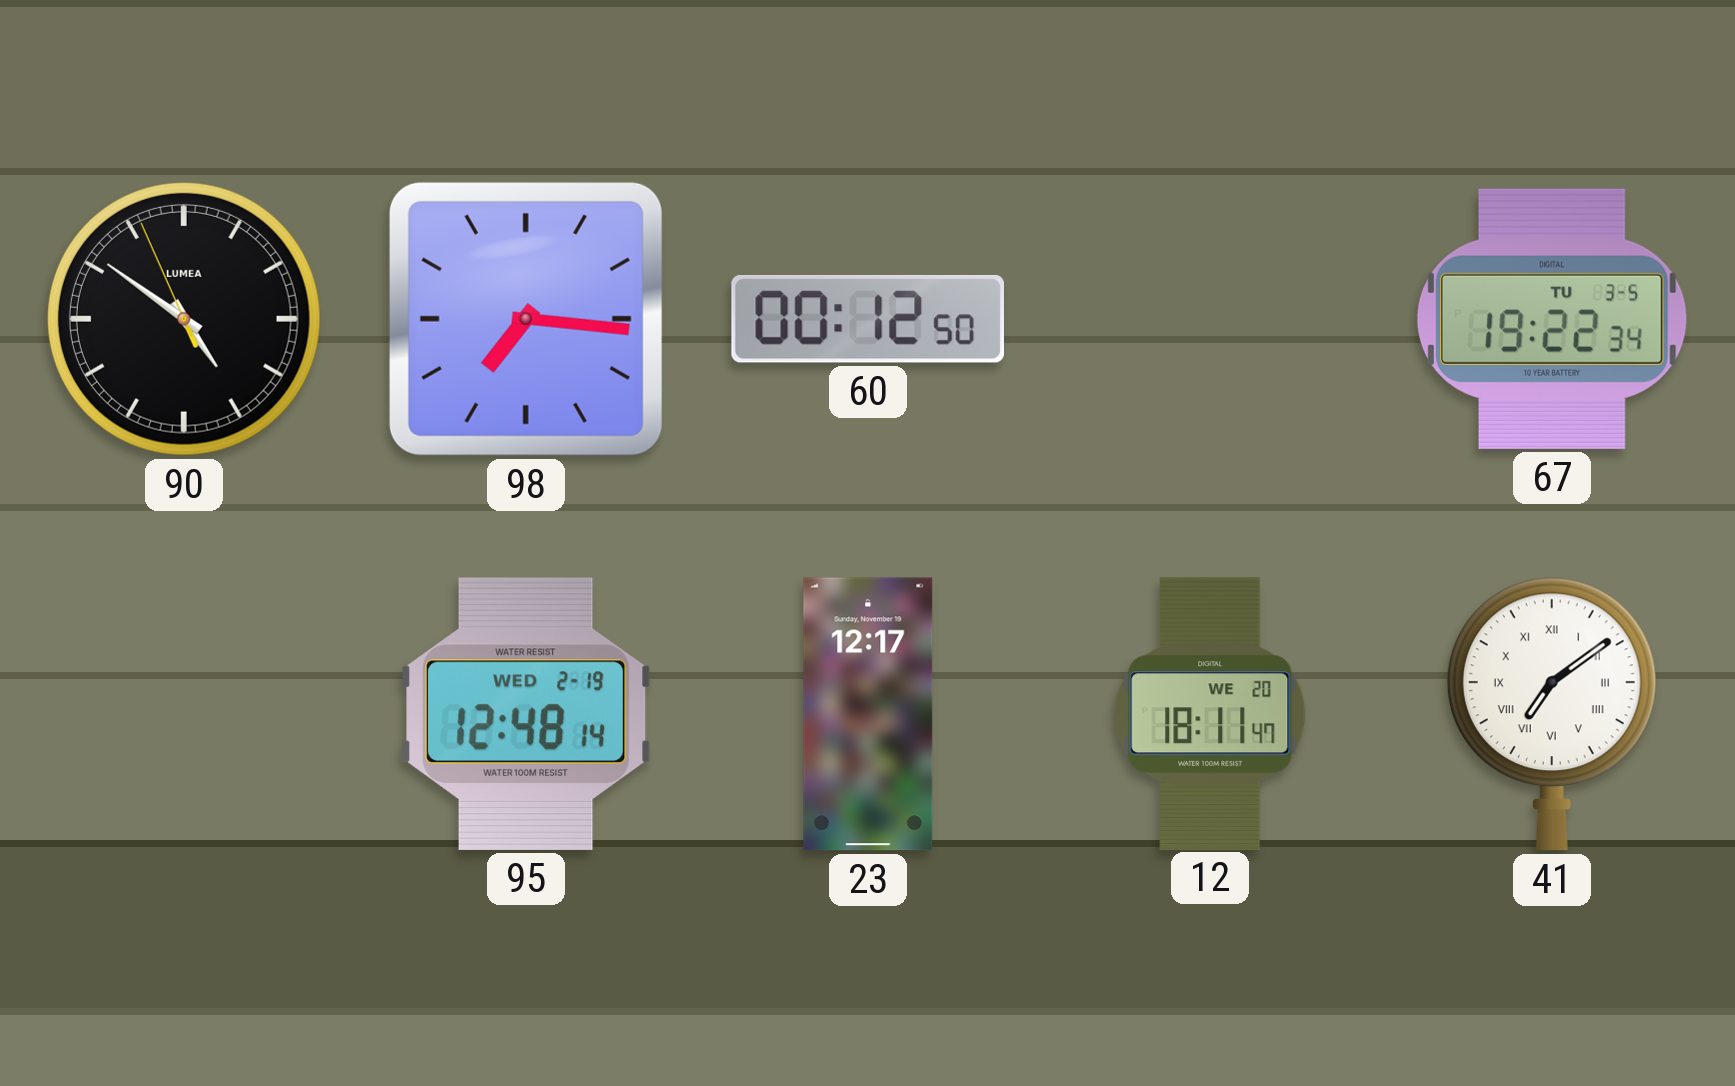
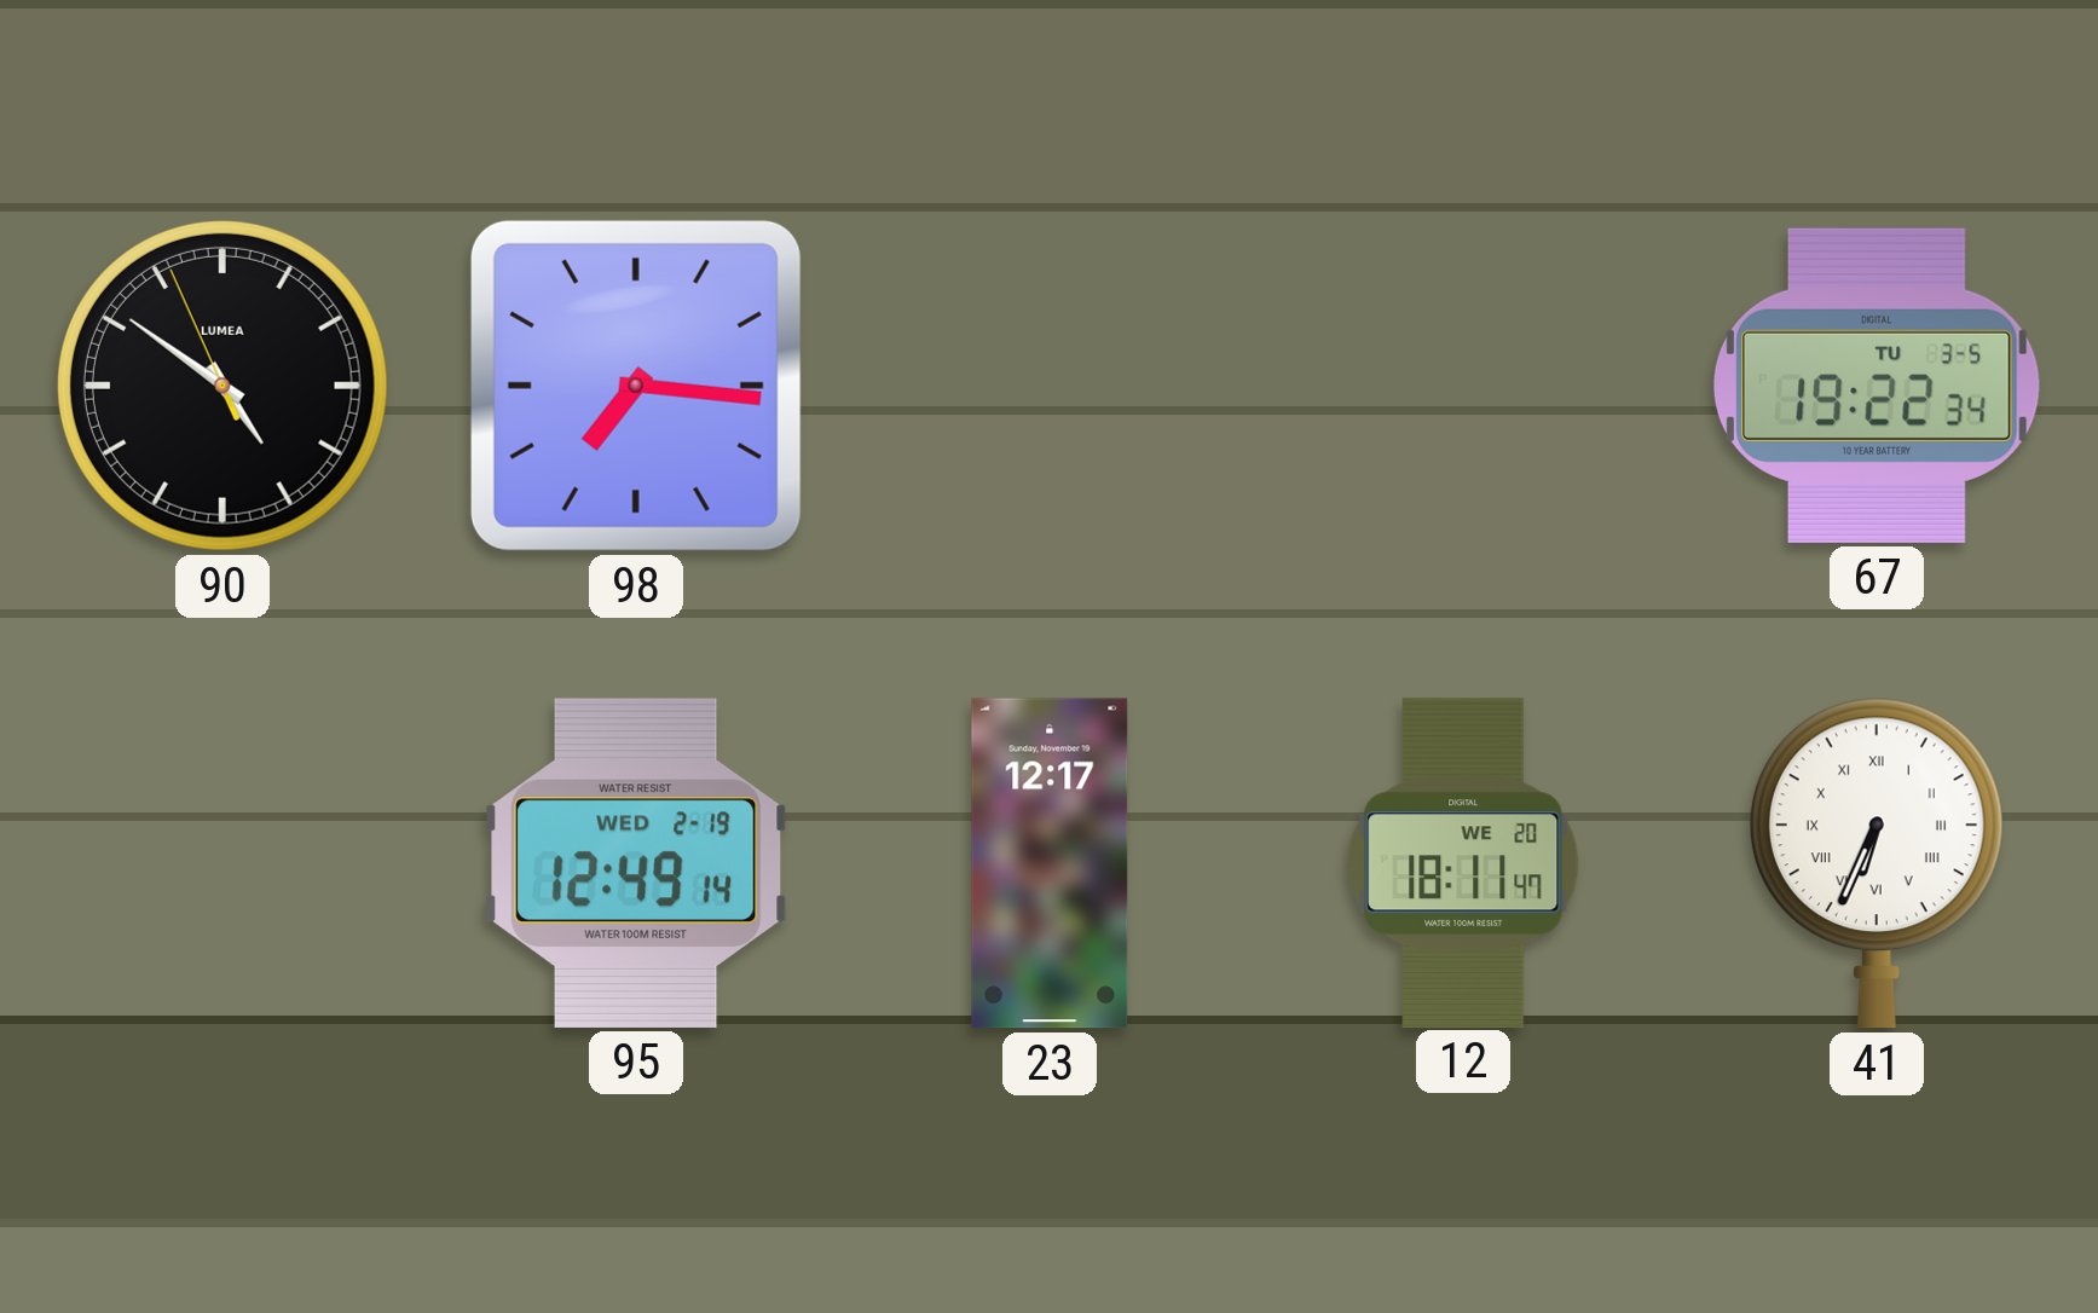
60: 00:12 -> none
95: 12:48 -> 12:49
41: 7:09 -> 6:34
